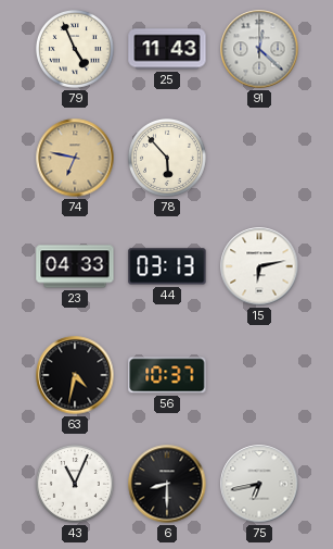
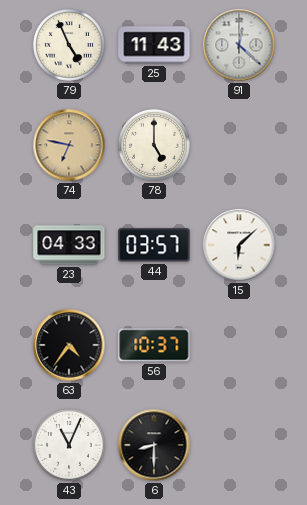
78: 5:53 -> 5:00
44: 03:13 -> 03:57
15: 6:13 -> 6:08
63: 4:32 -> 4:36
75: 6:43 -> none
